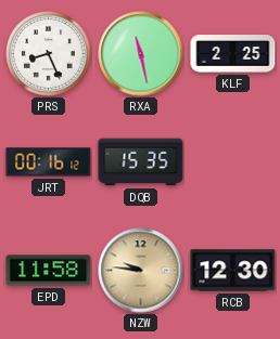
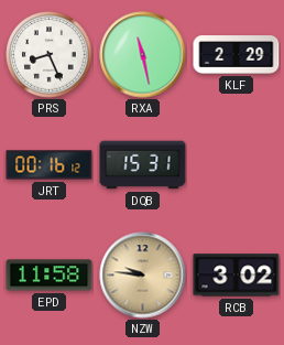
KLF: 2:25 -> 2:29
DQB: 15:35 -> 15:31
RCB: 12:30 -> 3:02
